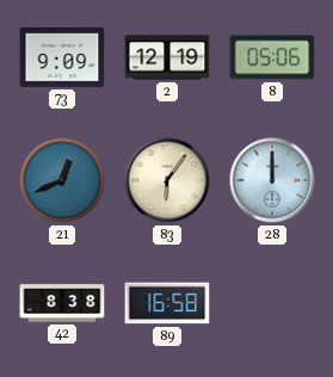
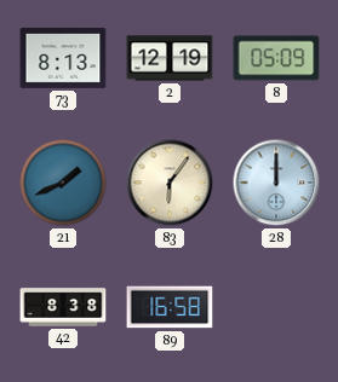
73: 9:09 -> 8:13
8: 05:06 -> 05:09
21: 12:41 -> 1:41
